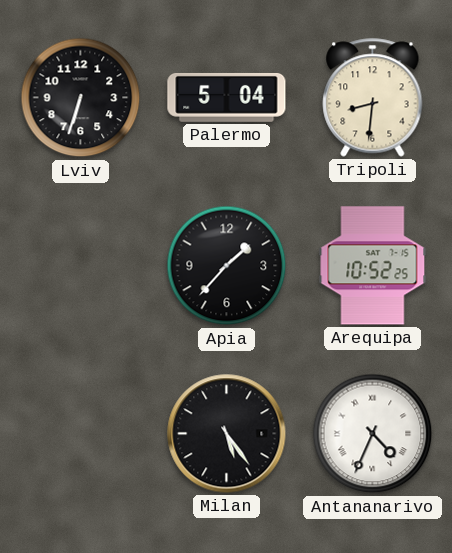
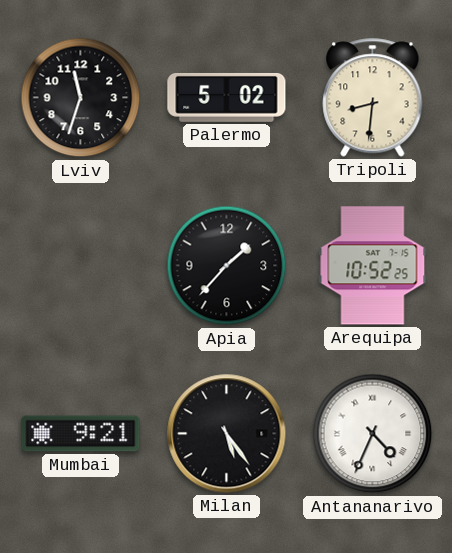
Lviv: 6:33 -> 11:33
Palermo: 5:04 -> 5:02
Mumbai: none -> 9:21
